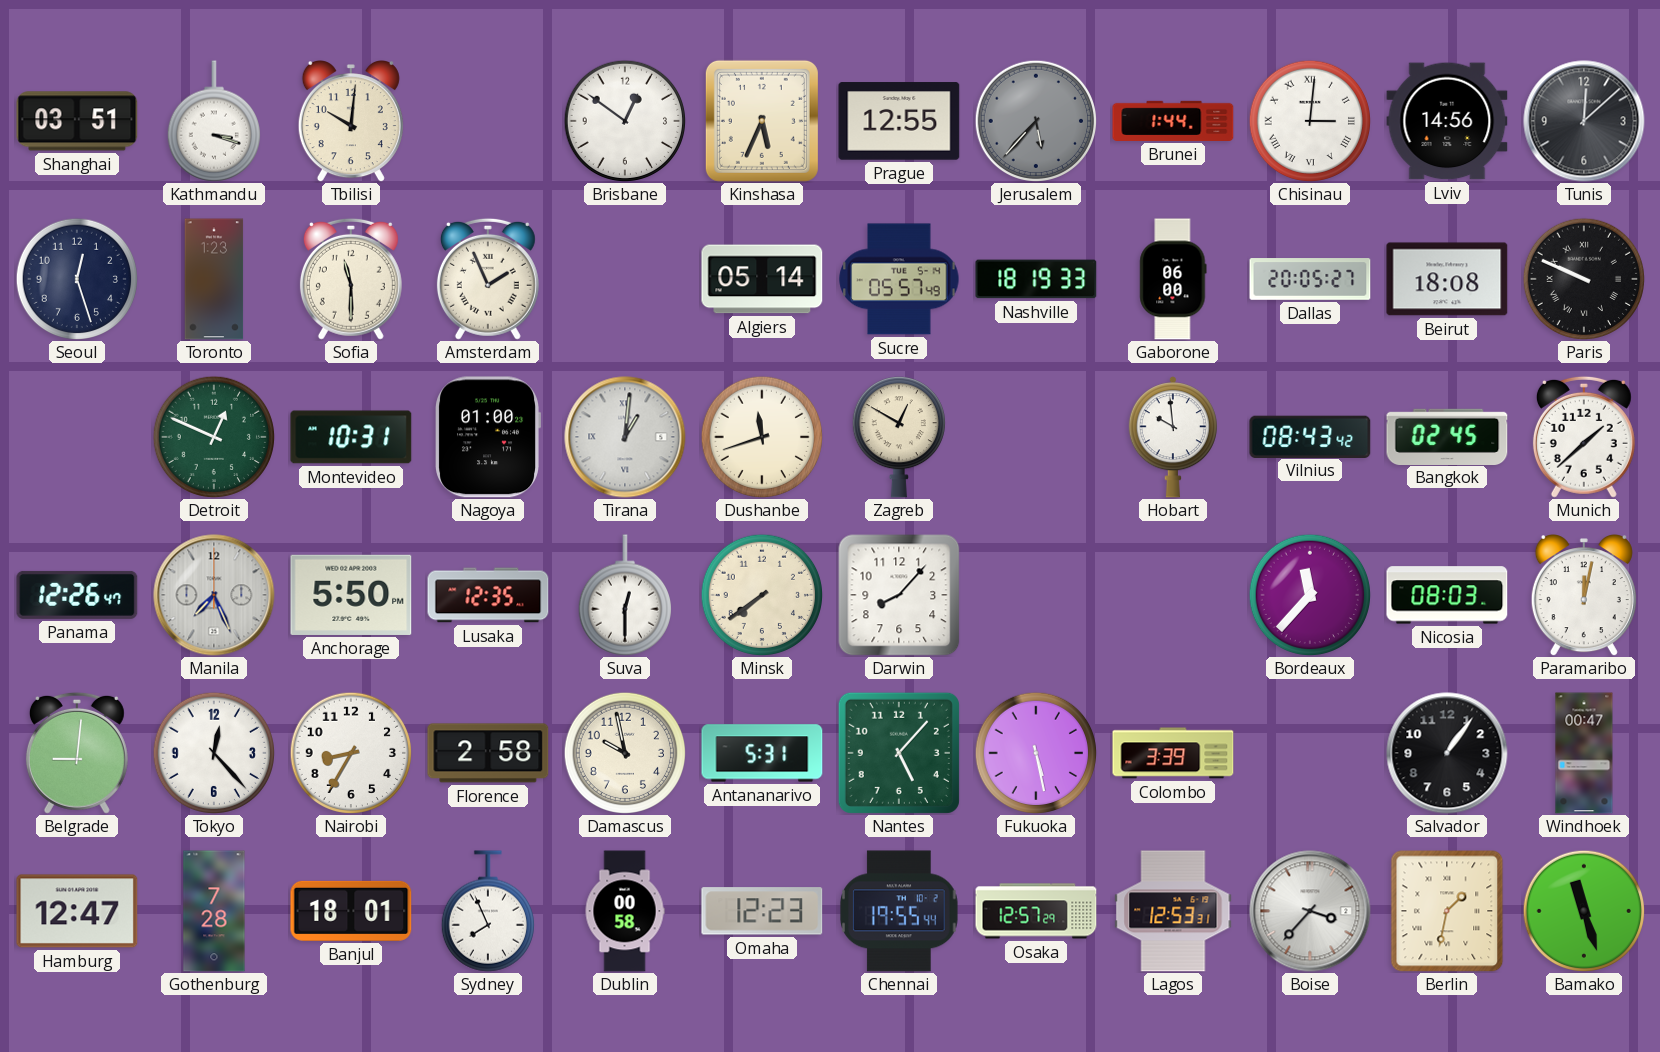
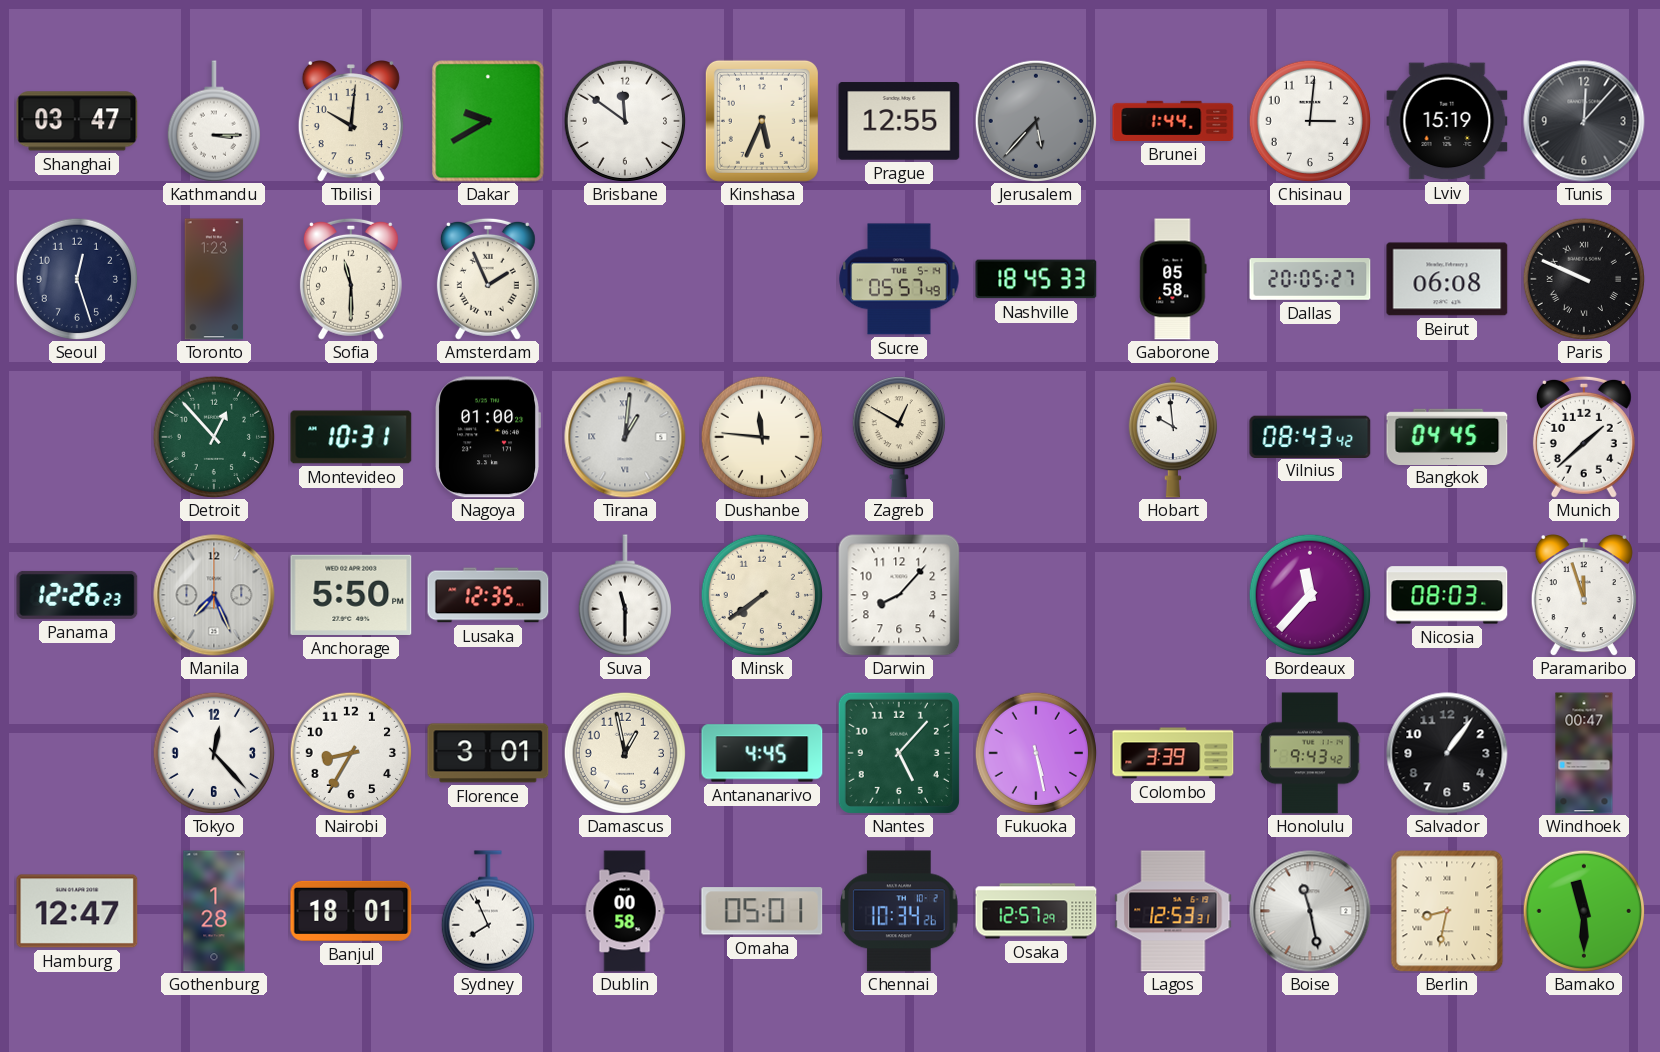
Shanghai: 03:51 -> 03:47
Kathmandu: 3:18 -> 3:15
Dakar: none -> 9:40
Brisbane: 12:51 -> 11:51
Chisinau numerals: Roman -> Arabic
Lviv: 14:56 -> 15:19
Tunis: 12:08 -> 12:07
Algiers: 05:14 -> none
Nashville: 18:19 -> 18:45
Gaborone: 06:00 -> 05:58
Beirut: 18:08 -> 06:08
Detroit: 12:49 -> 12:53
Dushanbe: 11:42 -> 11:46
Bangkok: 02:45 -> 04:45
Panama: 12:26:47 -> 12:26:23
Suva: 12:30 -> 11:30
Paramaribo: 12:02 -> 11:57
Belgrade: 9:01 -> none
Florence: 2:58 -> 3:01
Damascus: 9:58 -> 12:58
Antananarivo: 5:31 -> 4:45
Honolulu: none -> 9:43
Gothenburg: 7:28 -> 1:28
Omaha: 12:23 -> 05:01
Chennai: 19:55 -> 10:34
Boise: 3:37 -> 11:28
Berlin: 1:32 -> 8:32
Bamako: 11:27 -> 11:30
